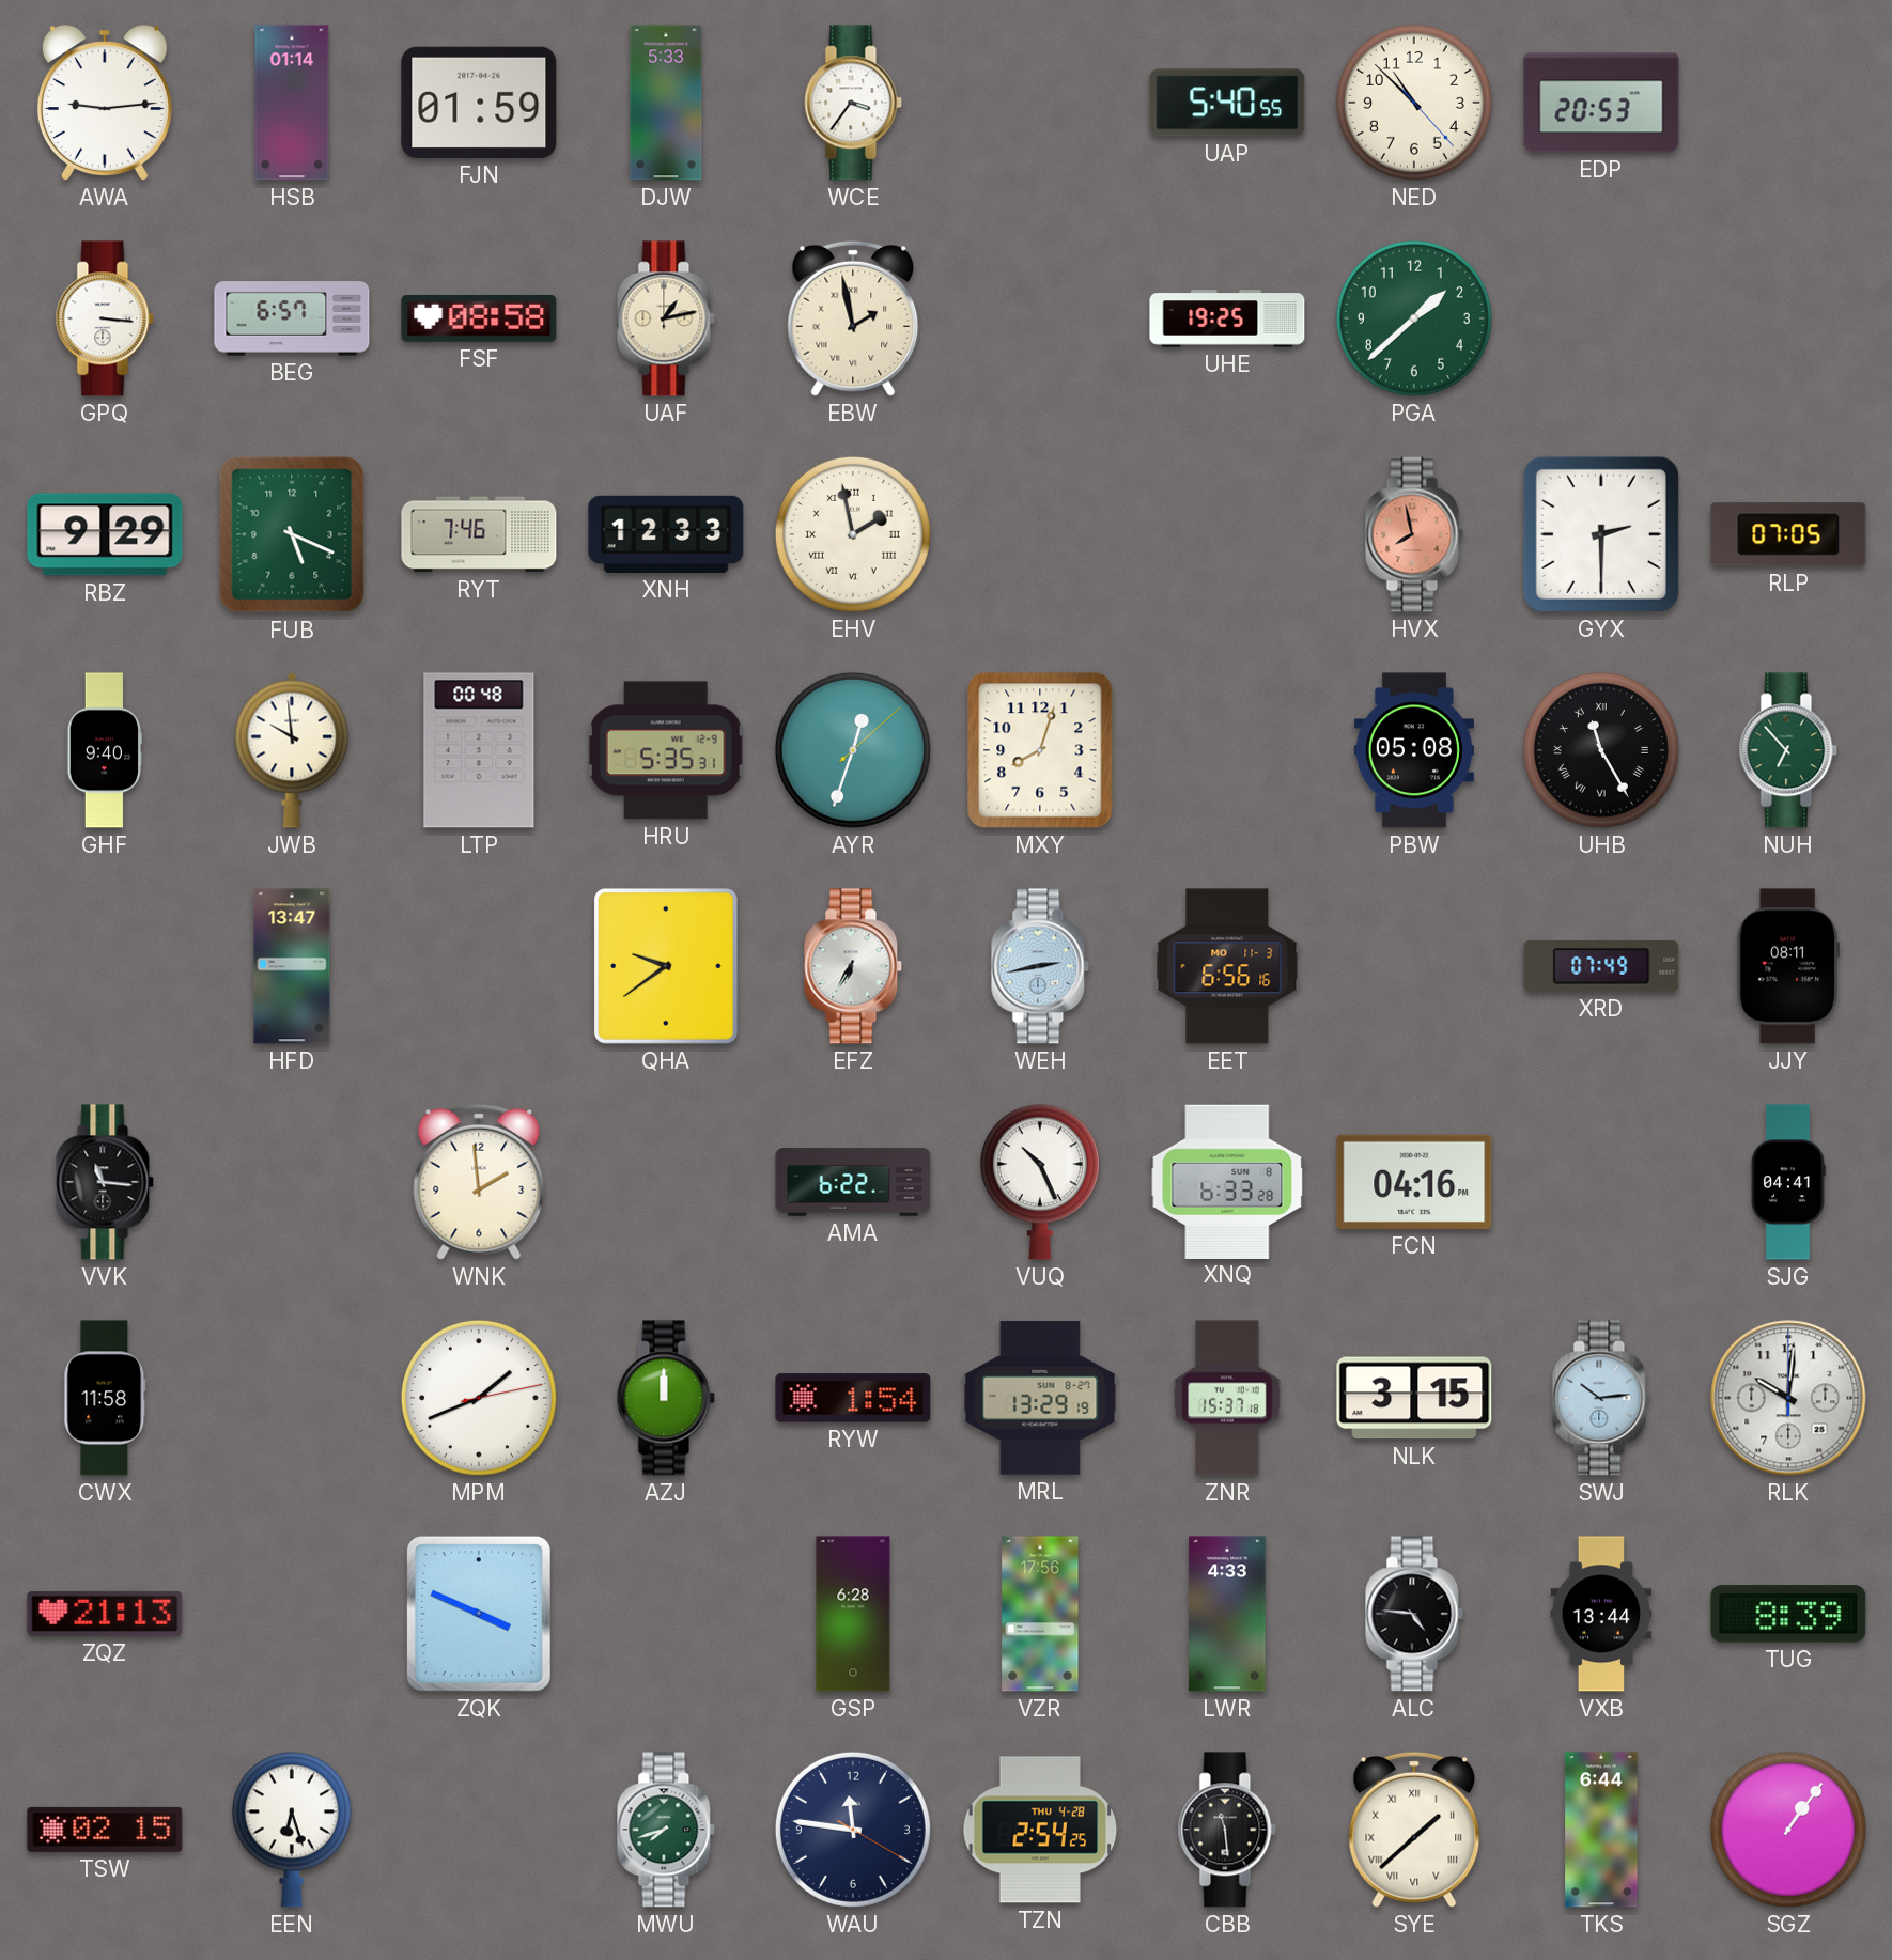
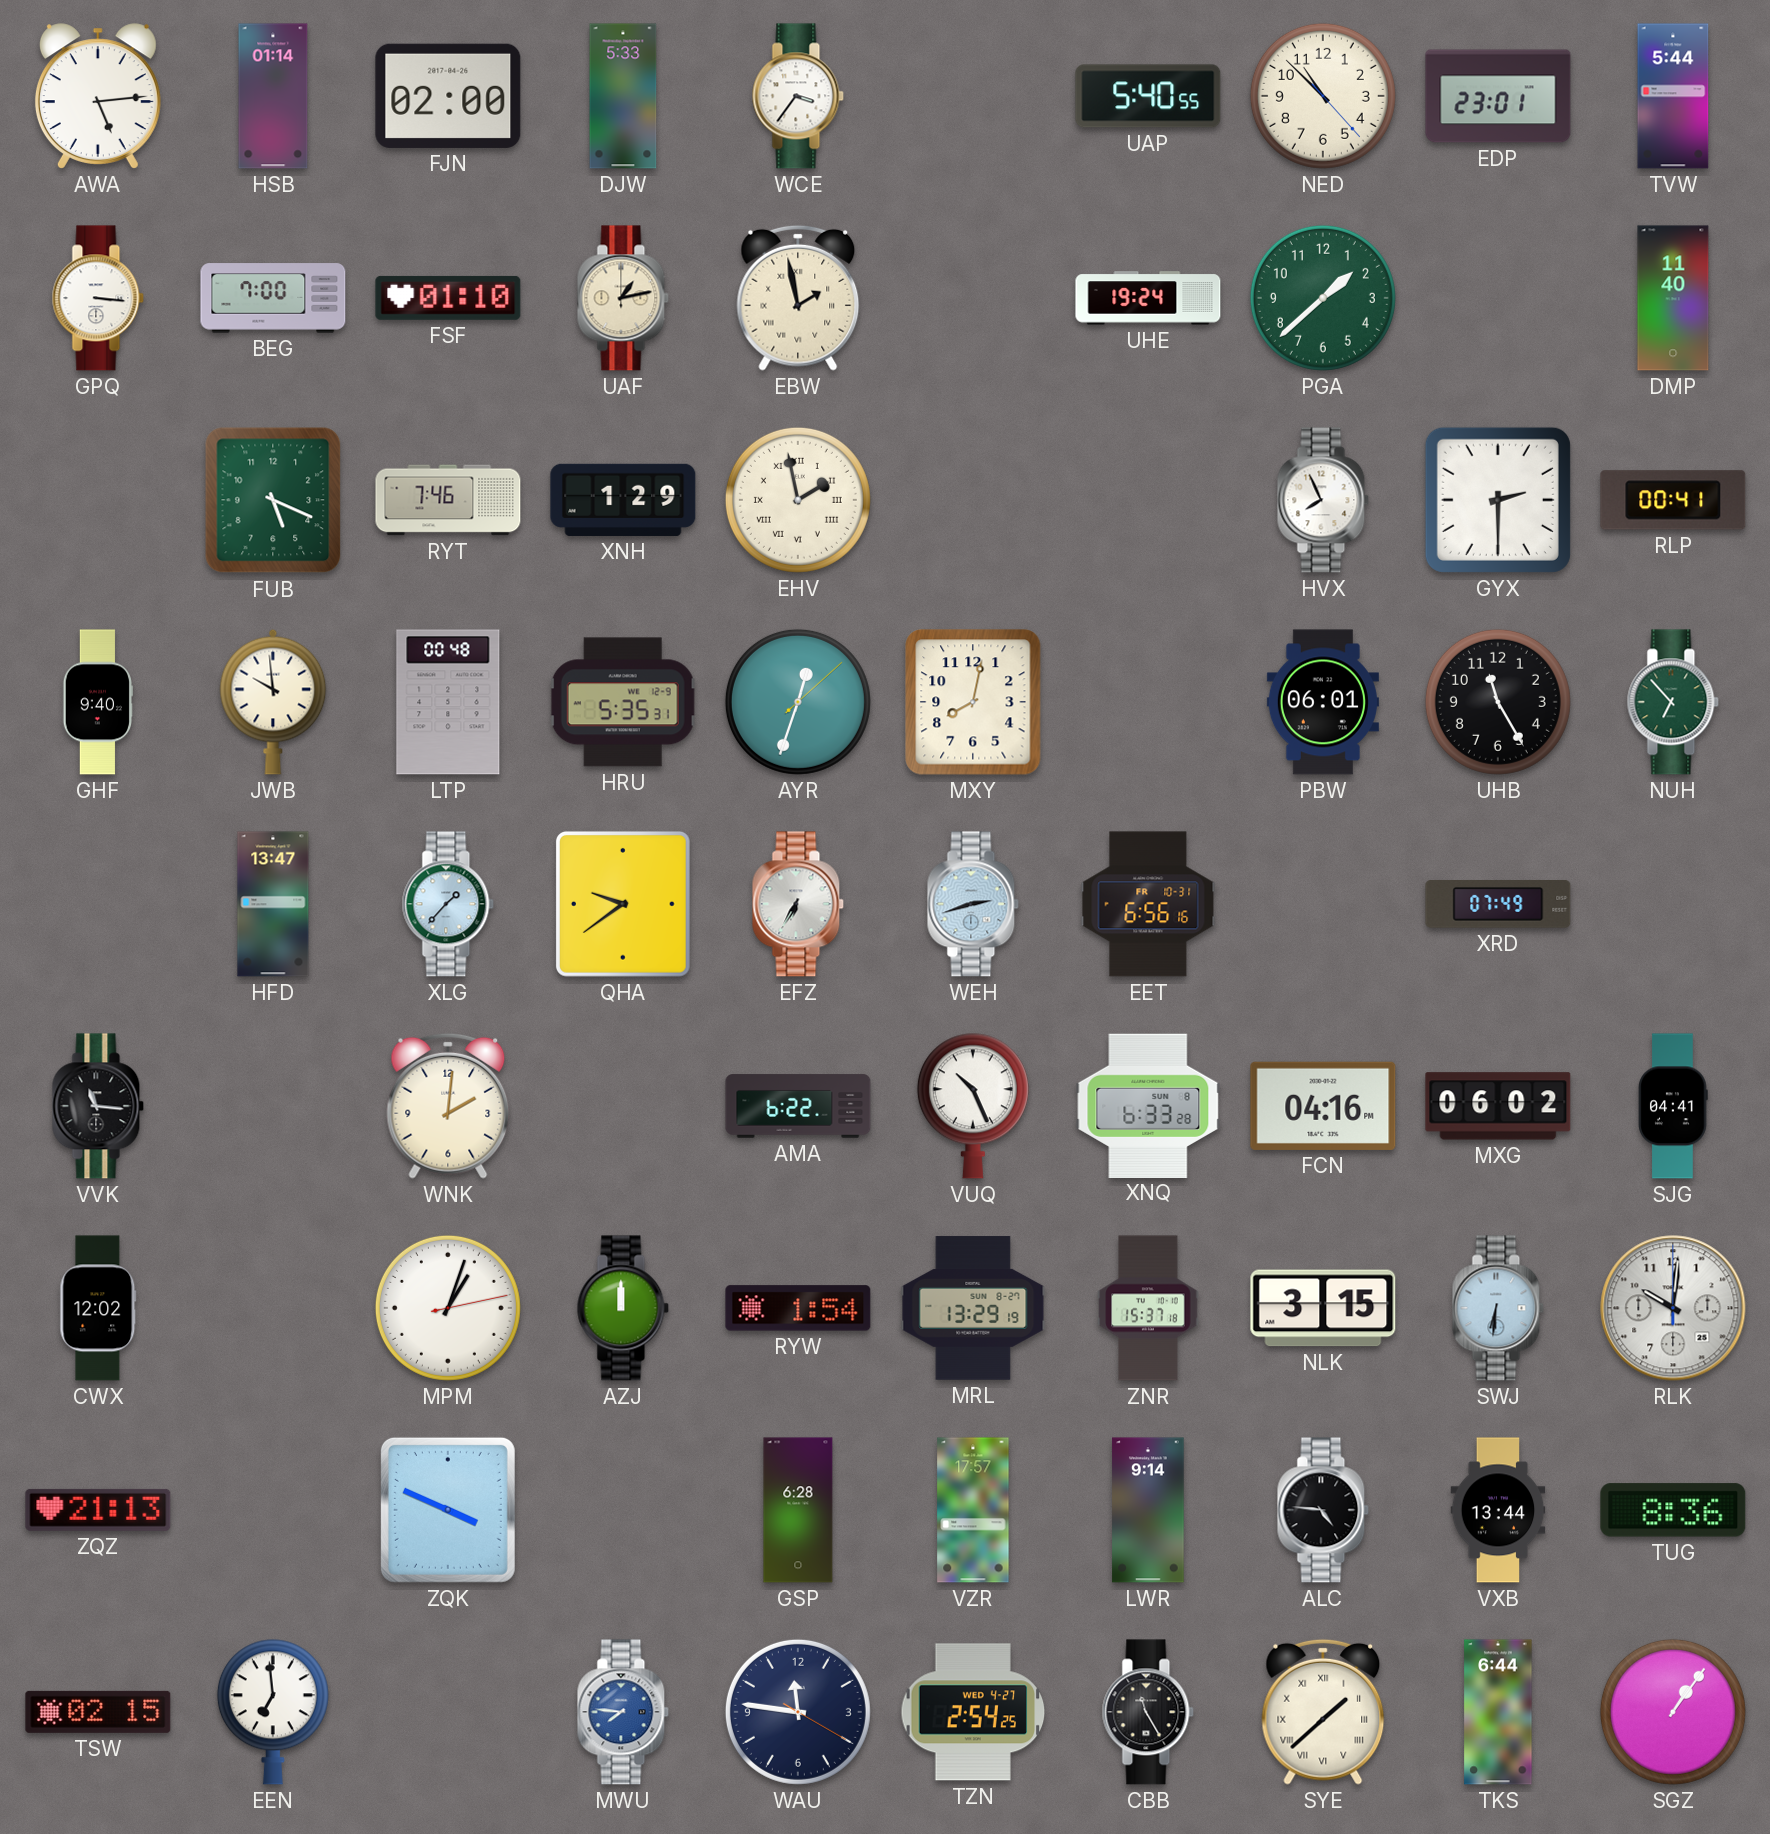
AWA: 9:14 -> 5:14
FJN: 01:59 -> 02:00
EDP: 20:53 -> 23:01
TVW: none -> 5:44
BEG: 6:57 -> 7:00
FSF: 08:58 -> 01:10
UHE: 19:25 -> 19:24
DMP: none -> 11:40
RBZ: 9:29 -> none
XNH: 12:33 -> 1:29
HVX: 7:58 -> 7:56
HVX dial: salmon -> white
RLP: 07:05 -> 00:41
MXY: 8:03 -> 8:02
PBW: 05:08 -> 06:01
UHB numerals: Roman -> Arabic
XLG: none -> 1:37
WEH: 2:43 -> 2:42
EET date: MO 11-3 -> FR 10-31
JJY: 08:11 -> none
WNK: 1:59 -> 2:01
MXG: none -> 06:02
CWX: 11:58 -> 12:02
MPM: 1:41 -> 1:03
SWJ: 10:14 -> 6:31
VZR: 17:56 -> 17:57
LWR: 4:33 -> 9:14
TUG: 8:39 -> 8:36
EEN: 6:27 -> 6:59
MWU: 7:42 -> 7:46
MWU dial: green -> blue
TZN date: THU 4-28 -> WED 4-27
CBB: 11:29 -> 11:25
